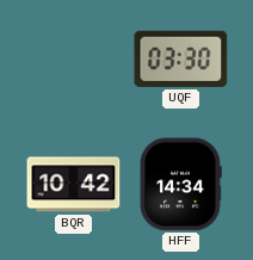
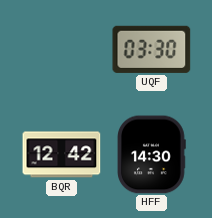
BQR: 10:42 -> 12:42
HFF: 14:34 -> 14:30
